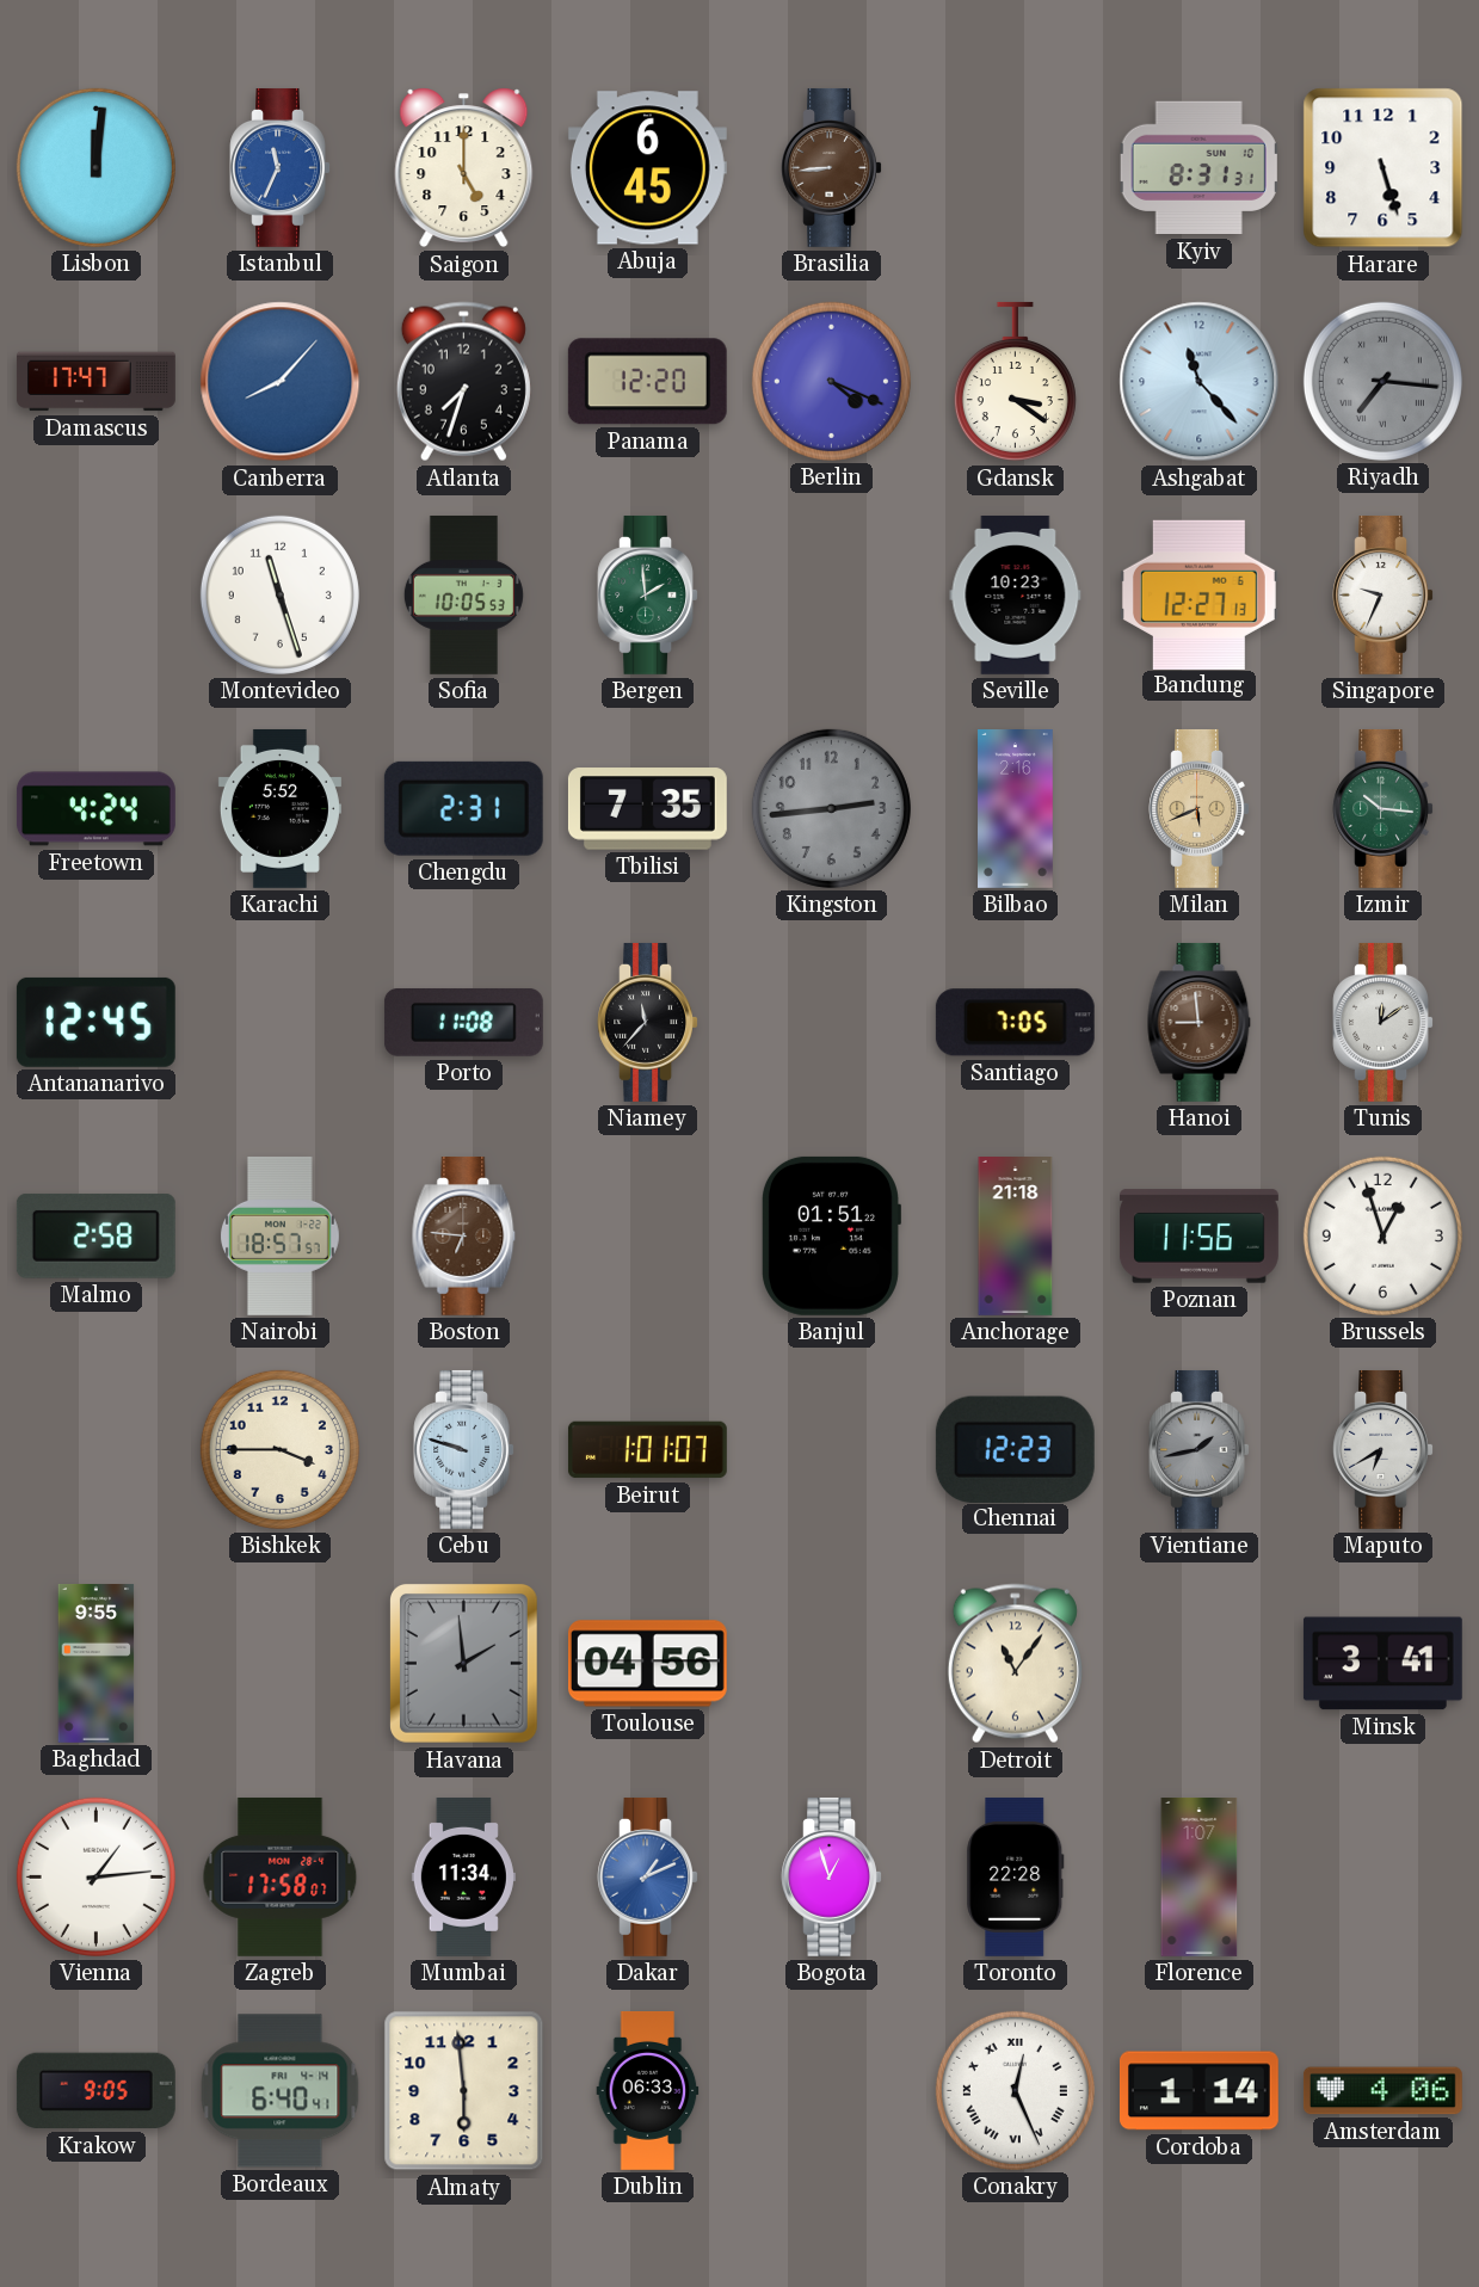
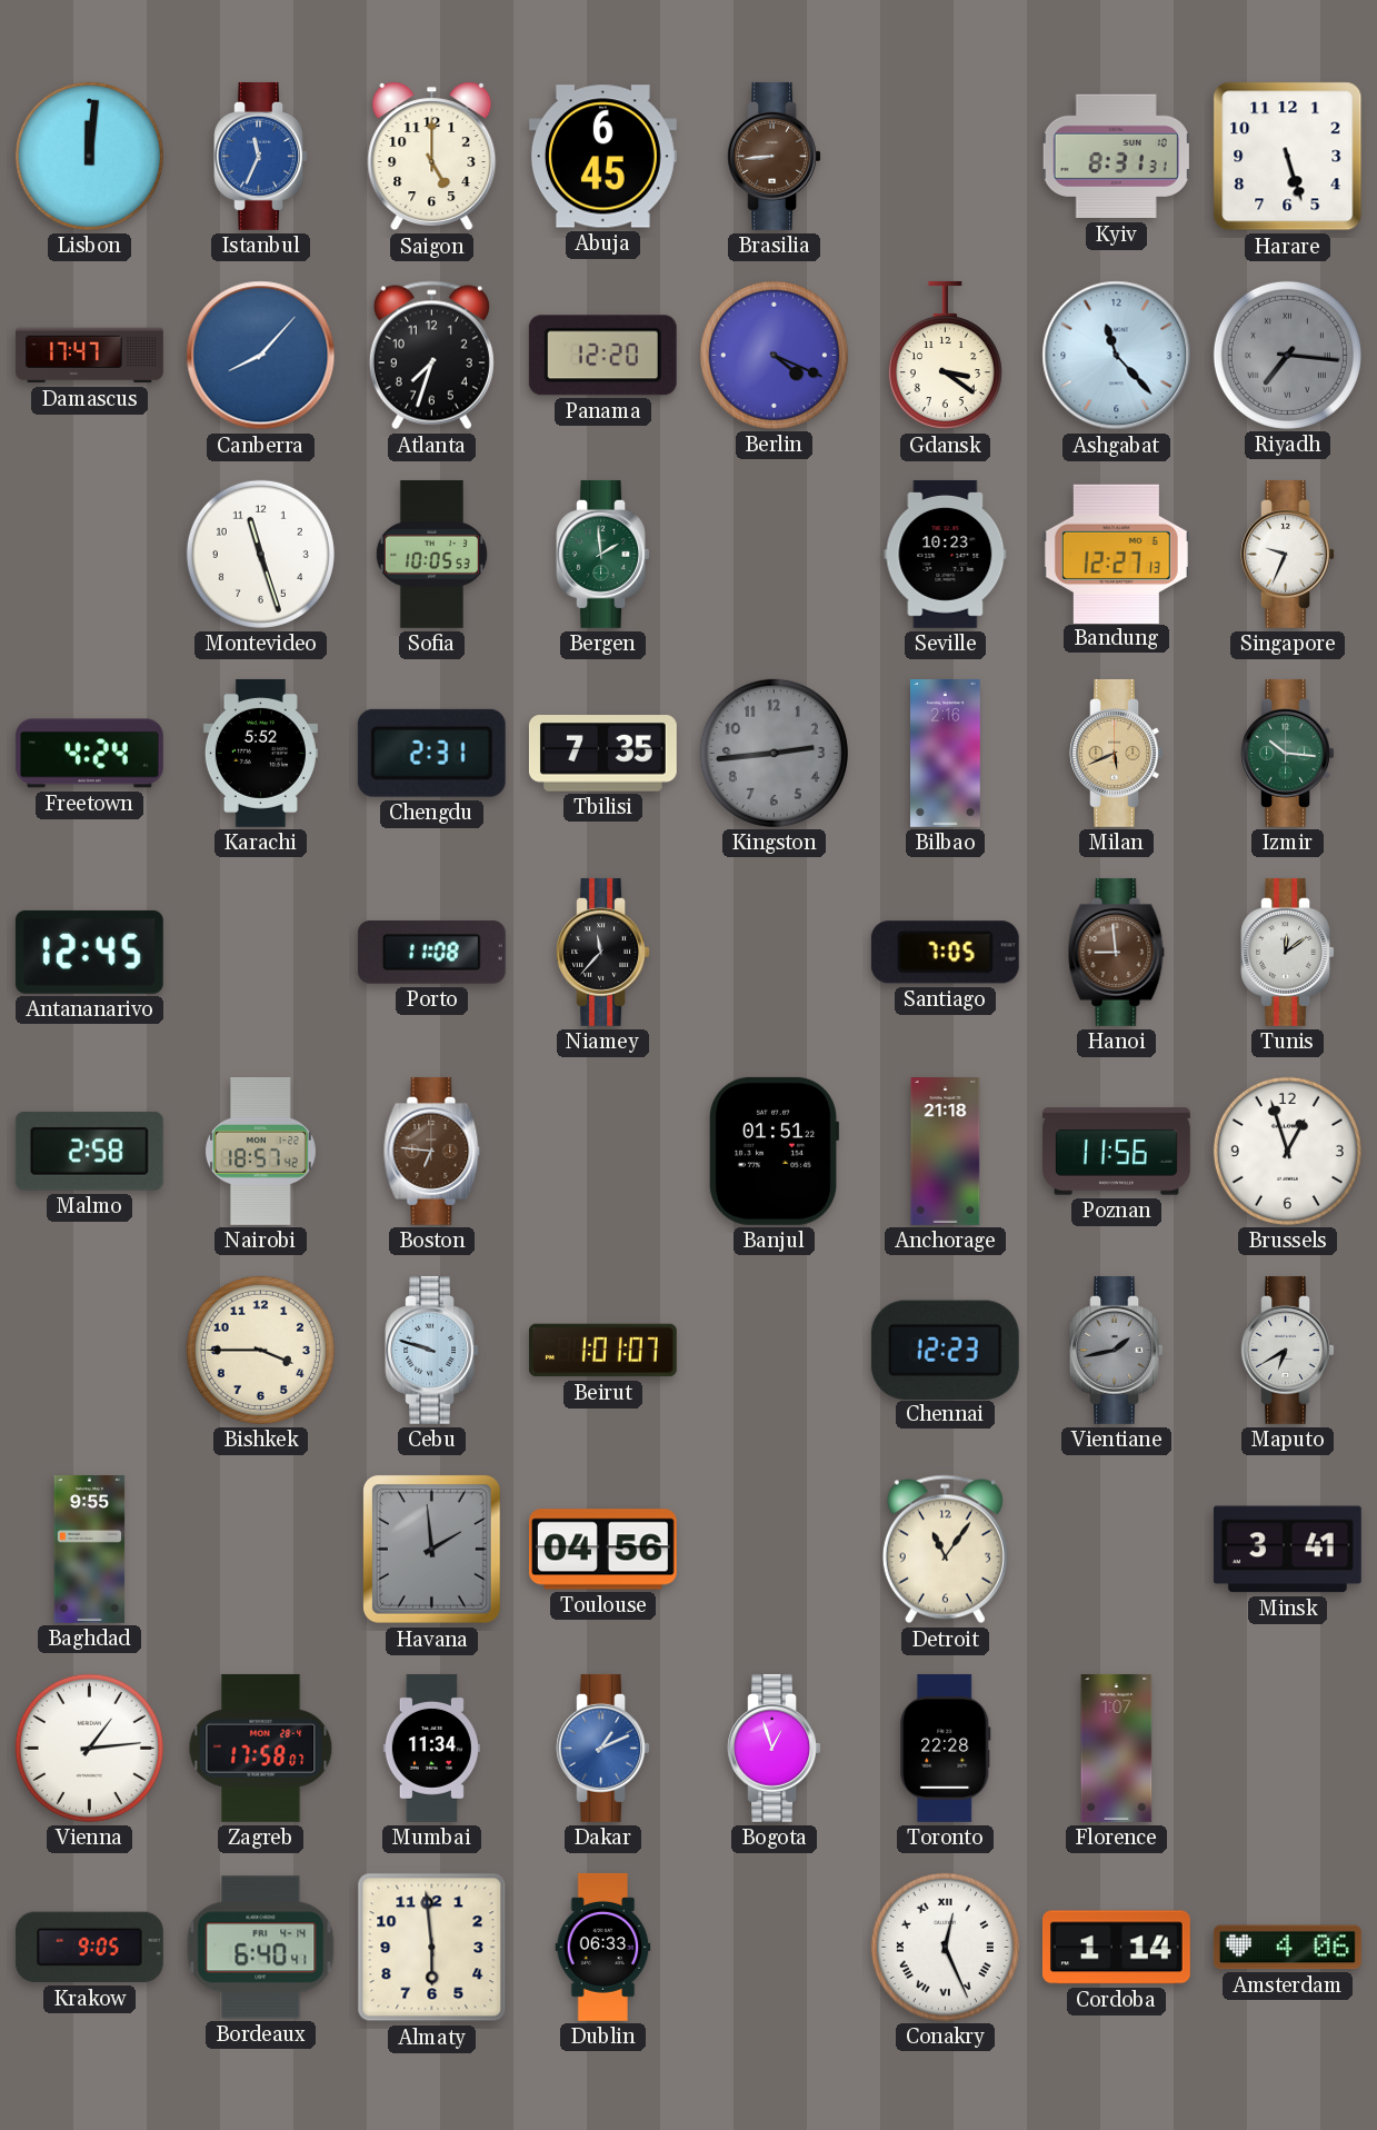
Nairobi: 18:57:57 -> 18:57:42
